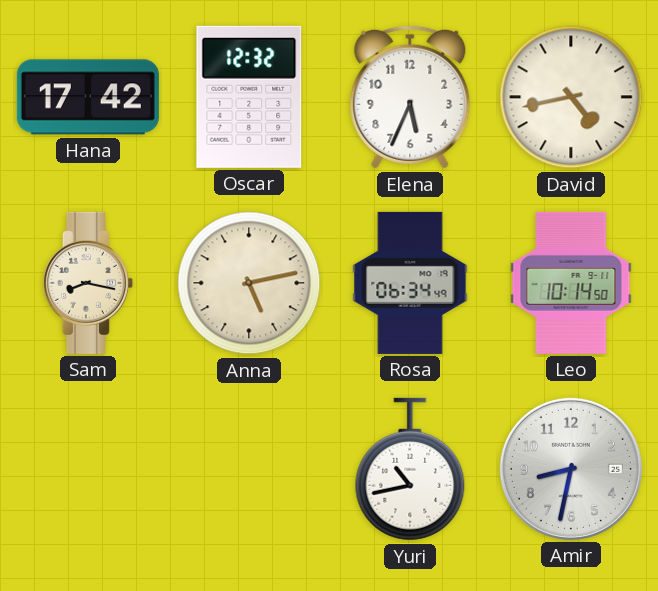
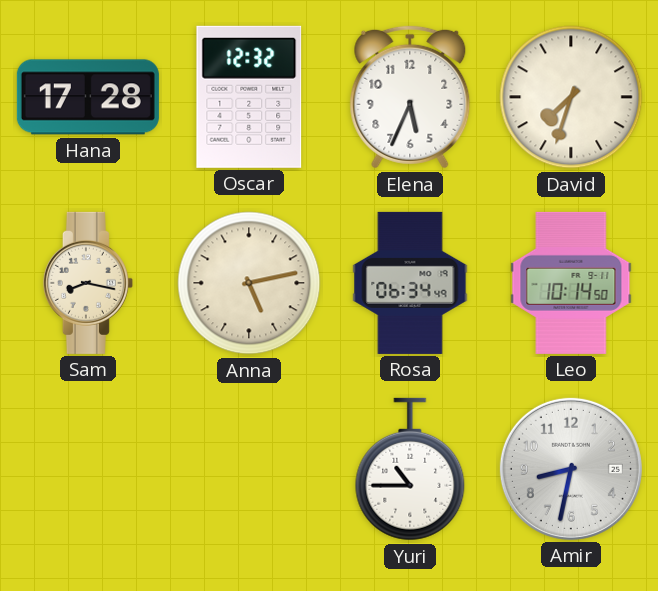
Hana: 17:42 -> 17:28
David: 4:43 -> 7:33
Yuri: 10:43 -> 10:45
